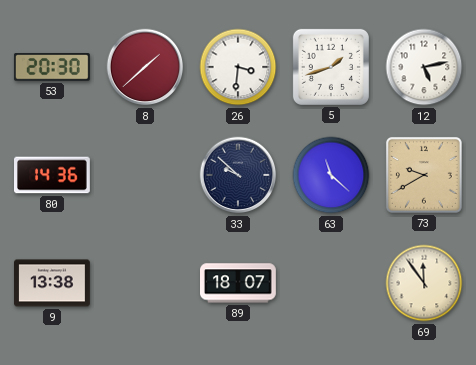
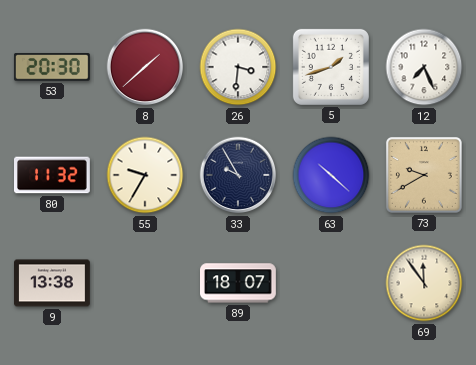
12: 5:13 -> 7:26
80: 14:36 -> 11:32
55: none -> 9:35
33: 9:52 -> 9:55
63: 11:22 -> 10:22
